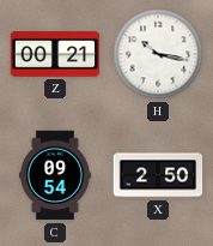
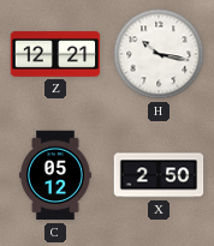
Z: 00:21 -> 12:21
C: 09:54 -> 05:12
